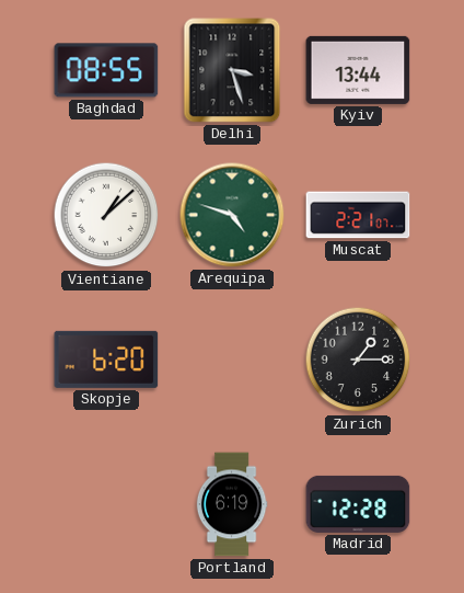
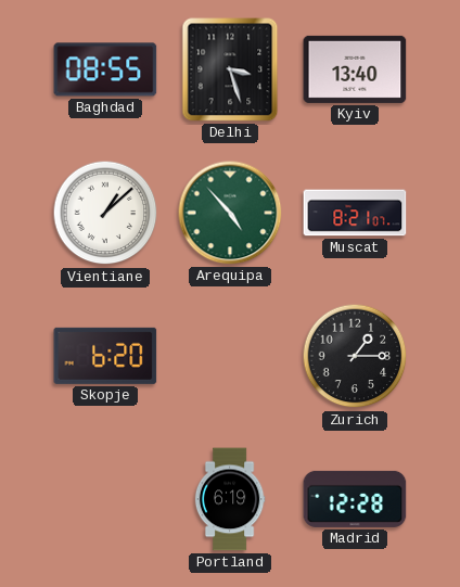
Kyiv: 13:44 -> 13:40
Arequipa: 4:48 -> 4:53
Muscat: 2:21 -> 8:21
